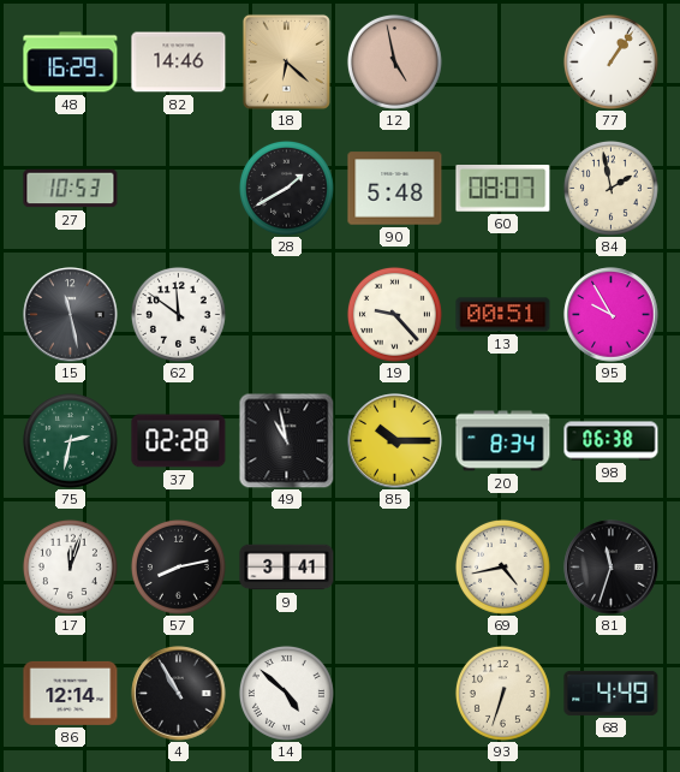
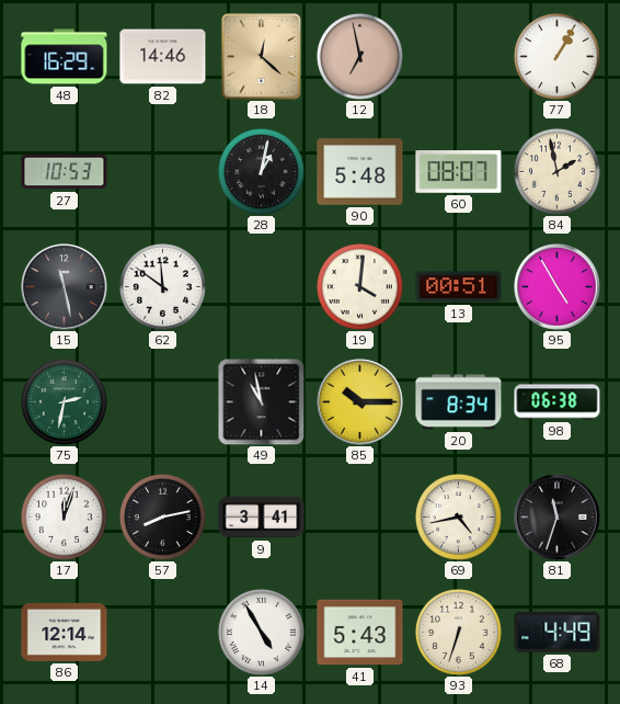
18: 6:22 -> 12:22
12: 4:58 -> 6:58
77: 1:06 -> 1:05
28: 1:40 -> 1:02
19: 9:23 -> 4:01
95: 9:55 -> 4:55
37: 02:28 -> none
4: 10:55 -> none
14: 4:52 -> 4:55
41: none -> 5:43
